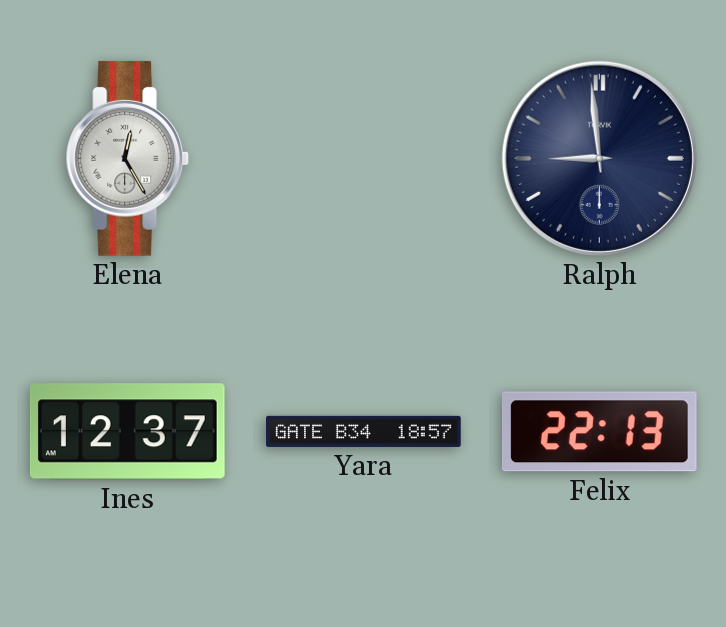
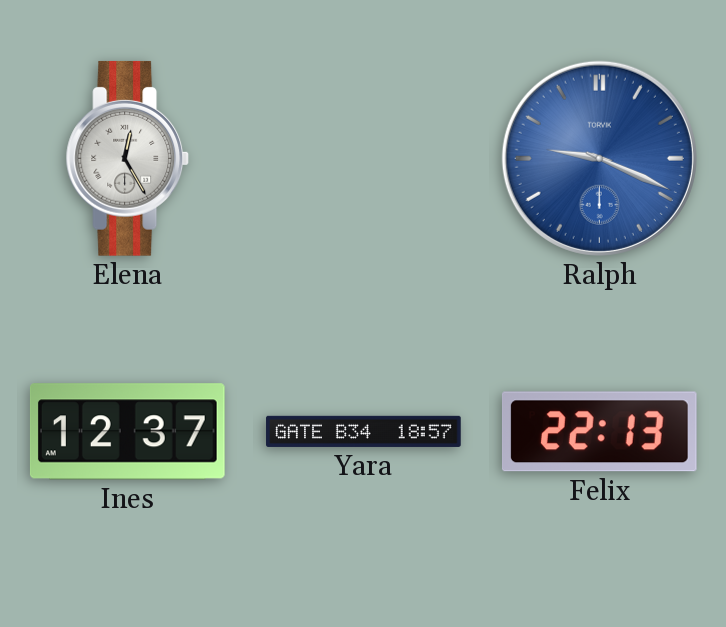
Ralph: 8:59 -> 9:19
Ralph dial: navy -> blue
